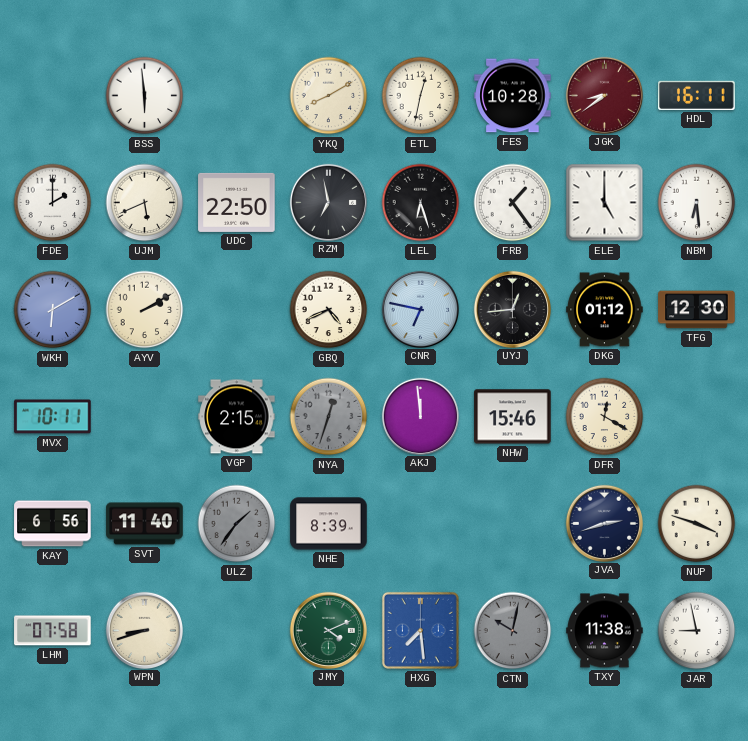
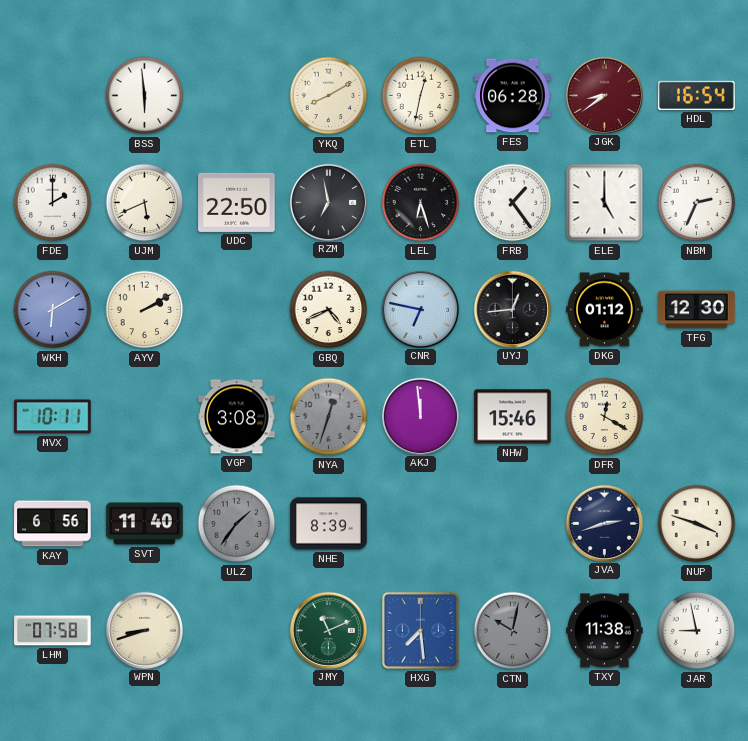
FES: 10:28 -> 06:28
HDL: 16:11 -> 16:54
NBM: 6:29 -> 2:34
VGP: 2:15 -> 3:08
JMY: 4:11 -> 11:11
